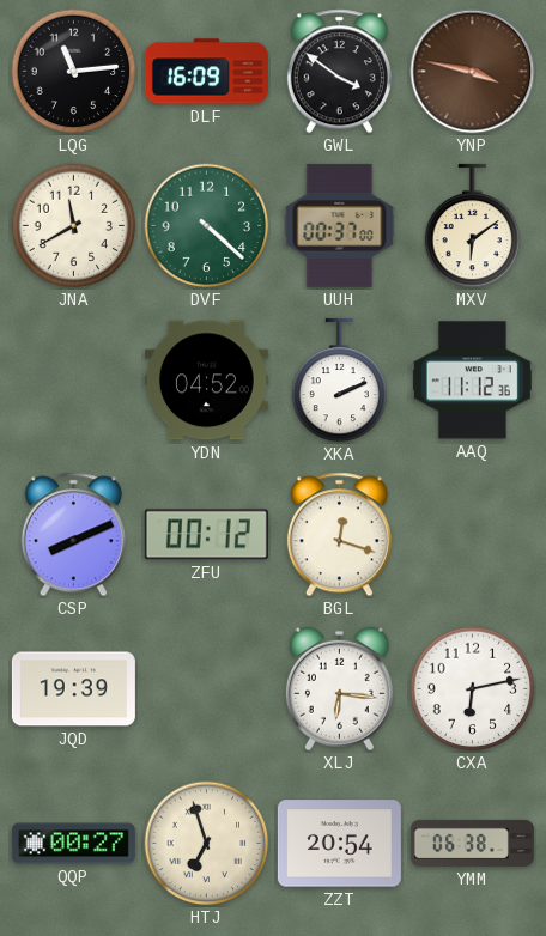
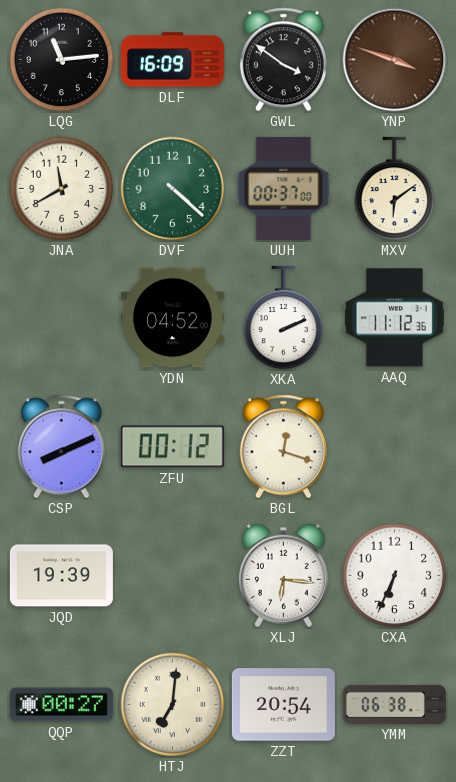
YNP: 3:47 -> 3:48
CXA: 6:13 -> 6:34
HTJ: 6:57 -> 7:01
